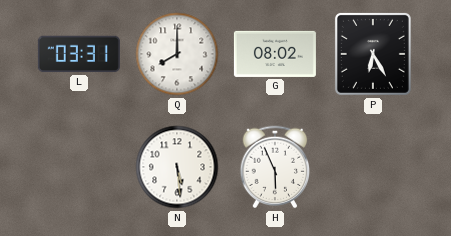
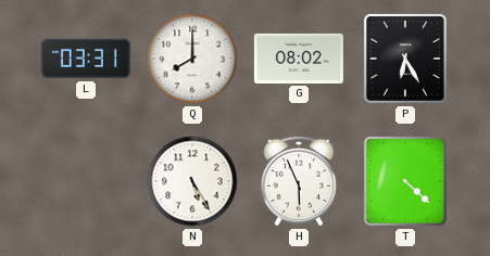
N: 5:29 -> 5:25
T: none -> 4:22
